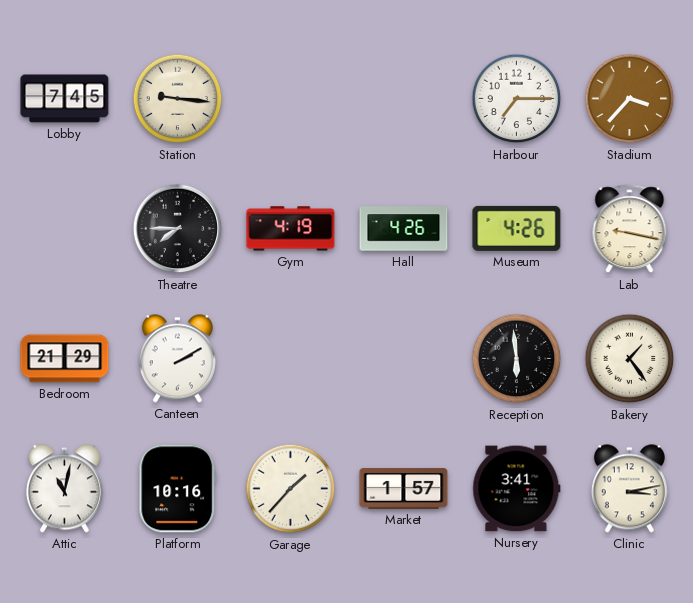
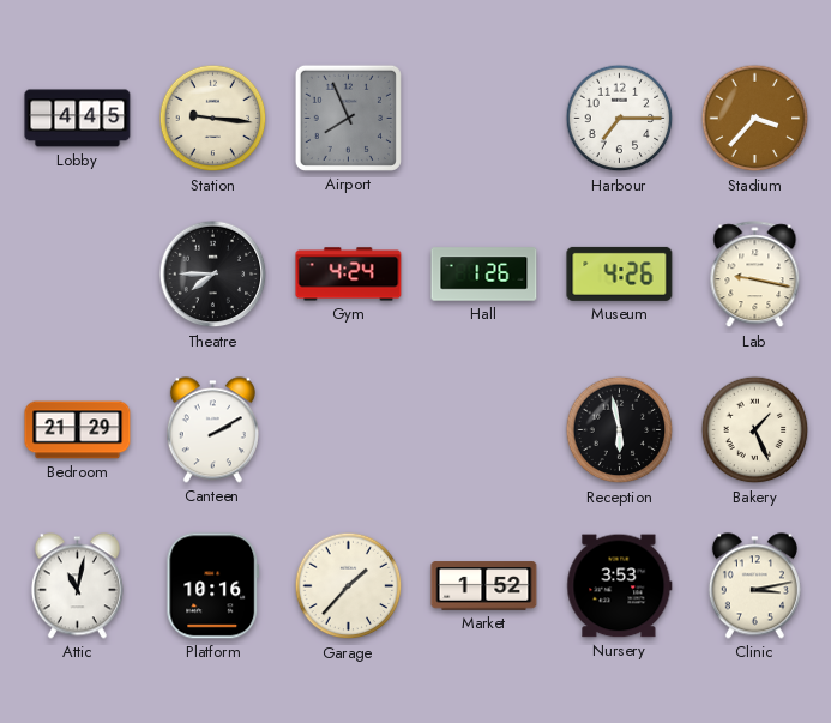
Lobby: 7:45 -> 4:45
Airport: none -> 7:56
Gym: 4:19 -> 4:24
Hall: 4:26 -> 1:26
Reception: 5:59 -> 5:58
Bakery: 1:24 -> 1:26
Market: 1:57 -> 1:52
Nursery: 3:41 -> 3:53
